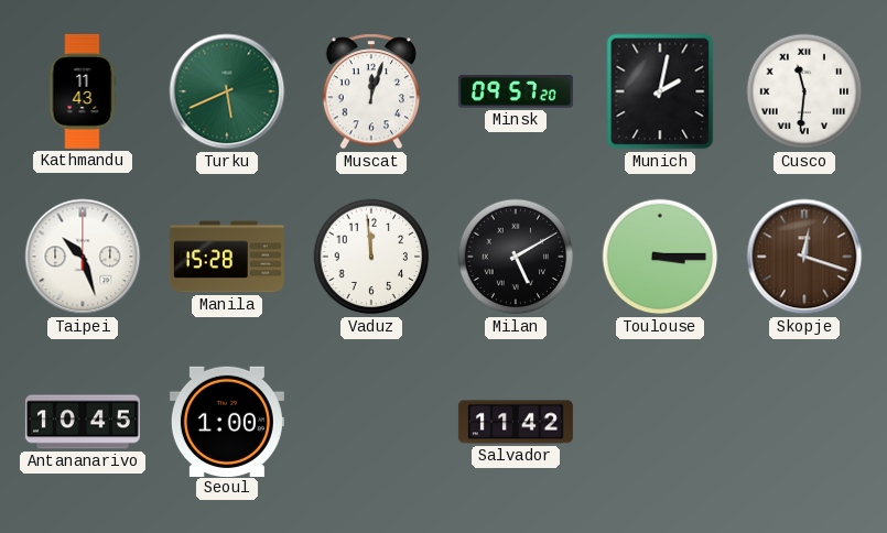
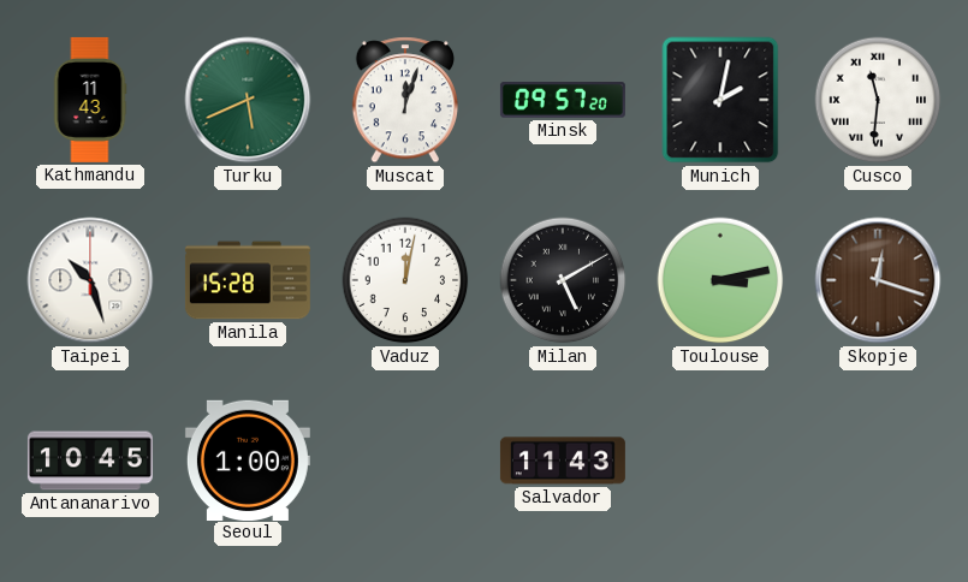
Vaduz: 11:59 -> 12:02
Toulouse: 3:15 -> 3:13
Salvador: 11:42 -> 11:43
